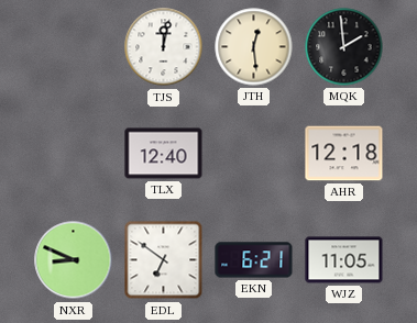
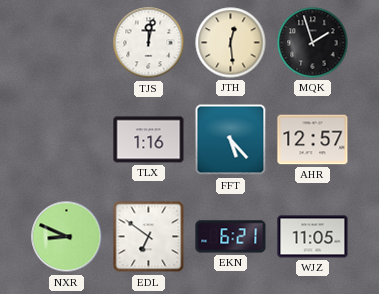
MQK: 1:59 -> 1:57
TLX: 12:40 -> 1:16
FFT: none -> 5:23
AHR: 12:18 -> 12:57
